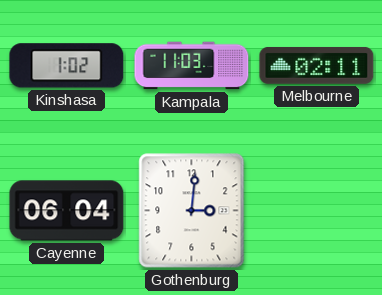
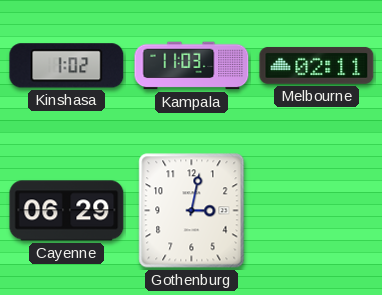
Cayenne: 06:04 -> 06:29
Gothenburg: 3:01 -> 3:02
